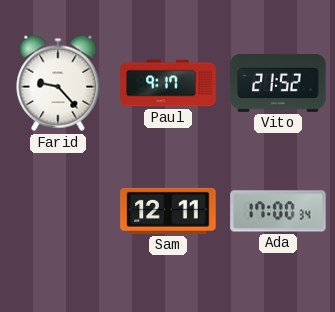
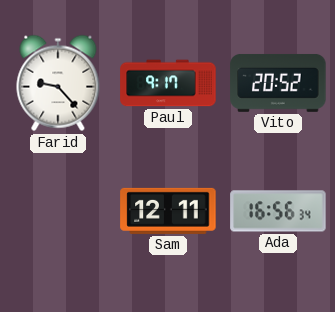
Vito: 21:52 -> 20:52
Ada: 17:00 -> 16:56
